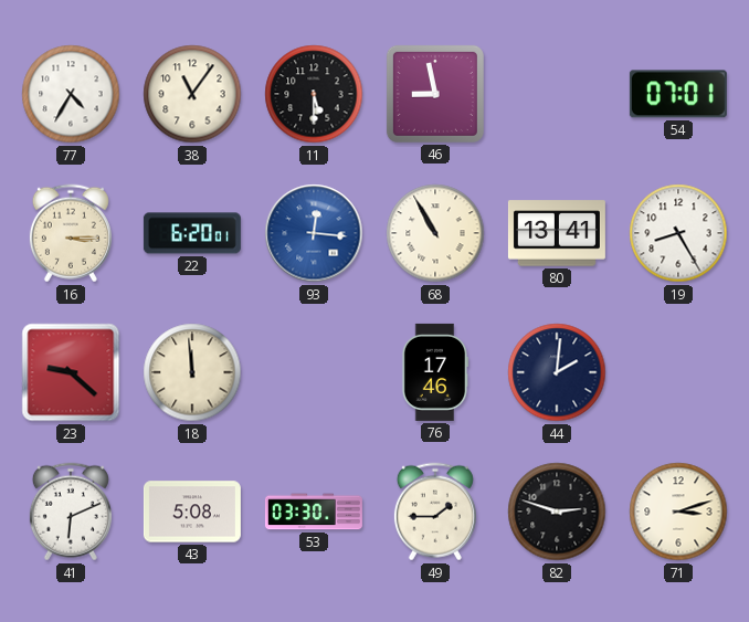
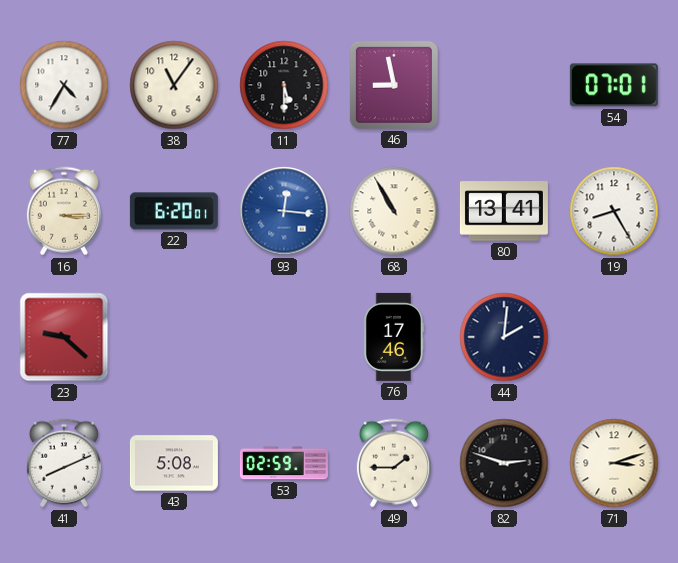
18: 11:59 -> none
41: 6:11 -> 8:11
53: 03:30 -> 02:59
